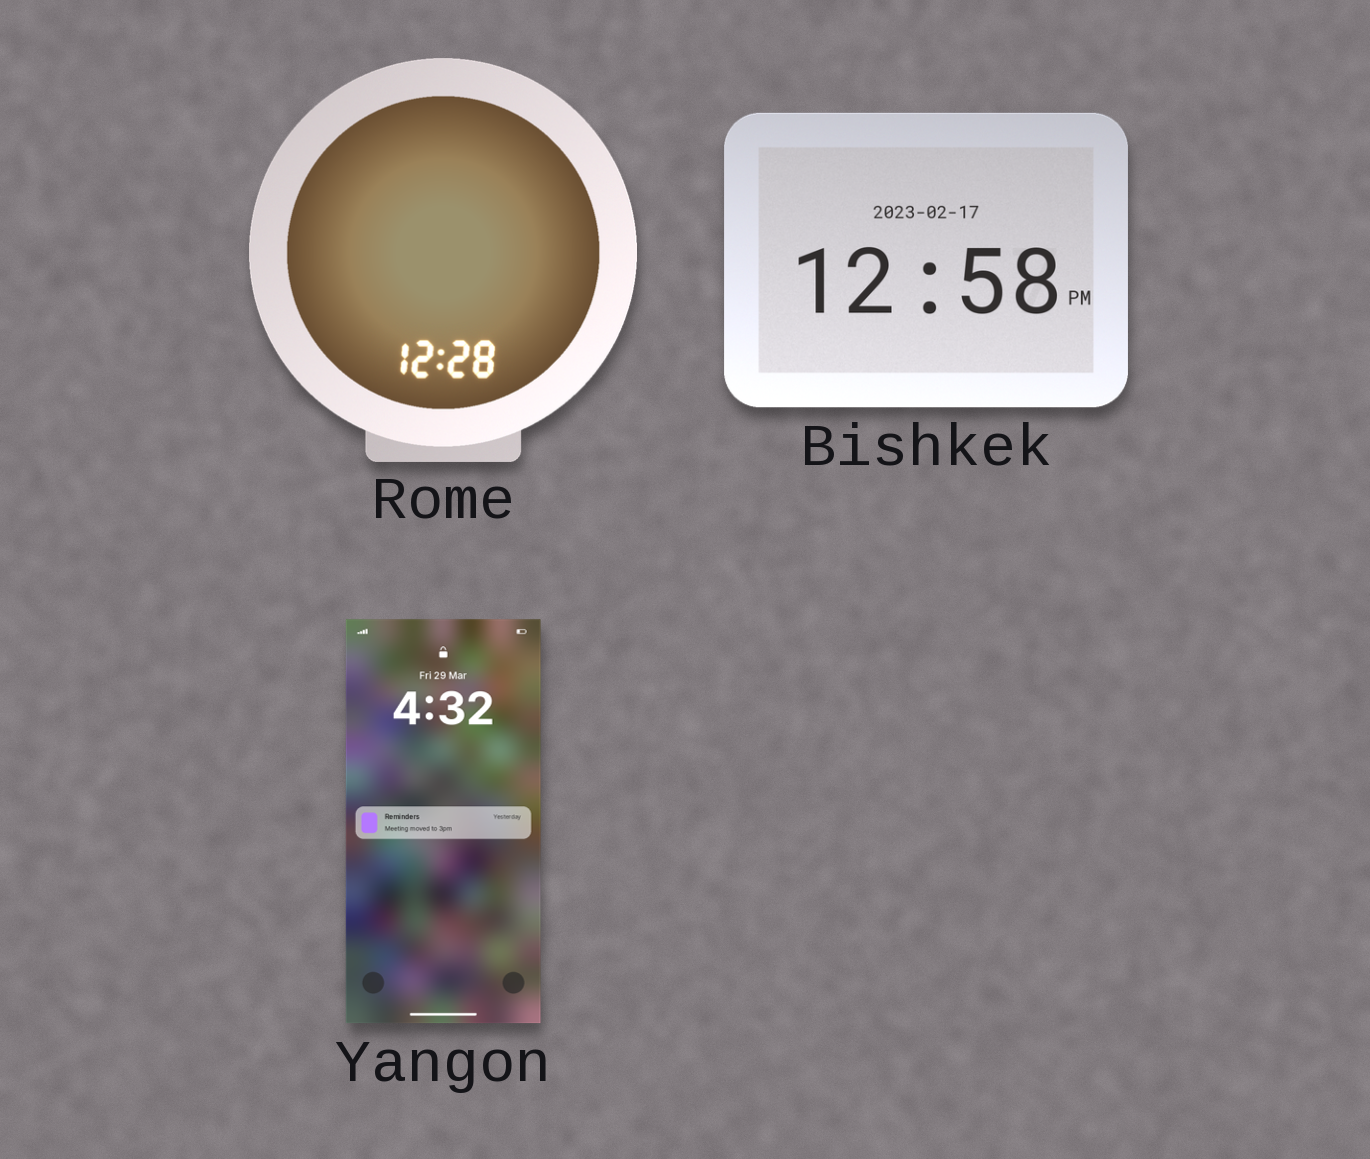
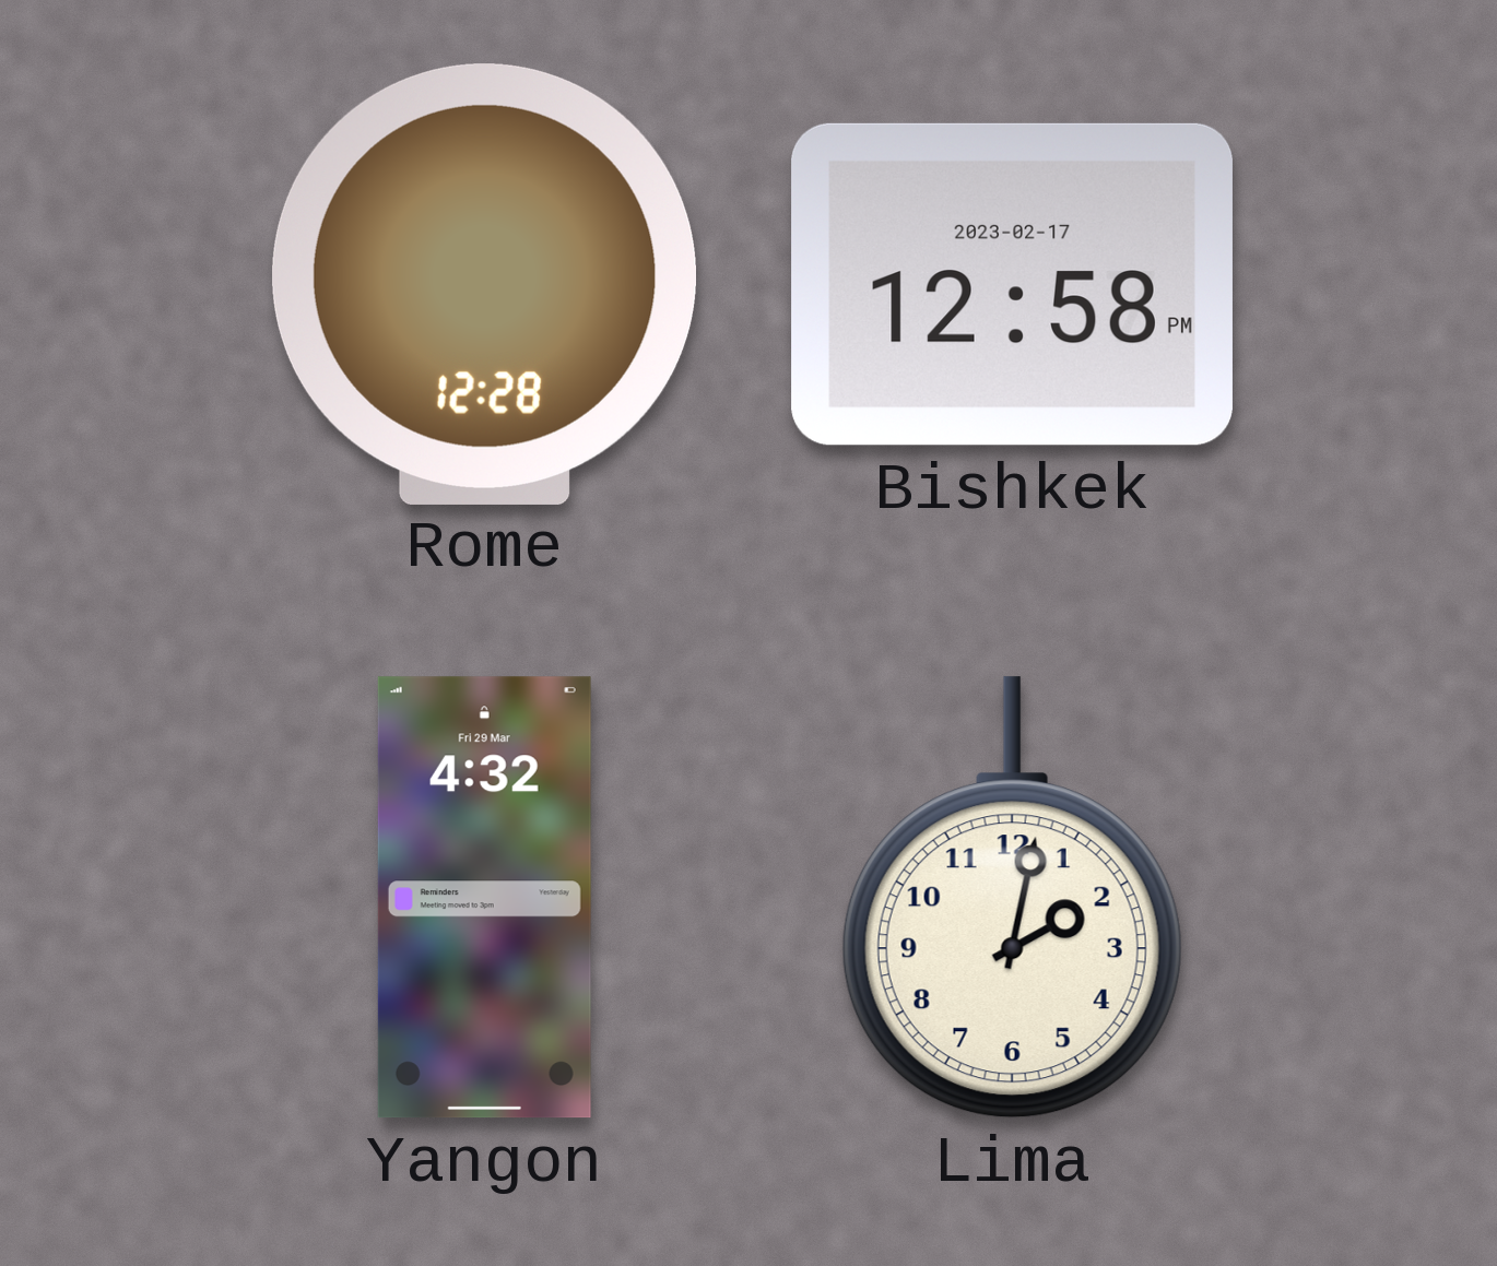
Lima: none -> 2:02
